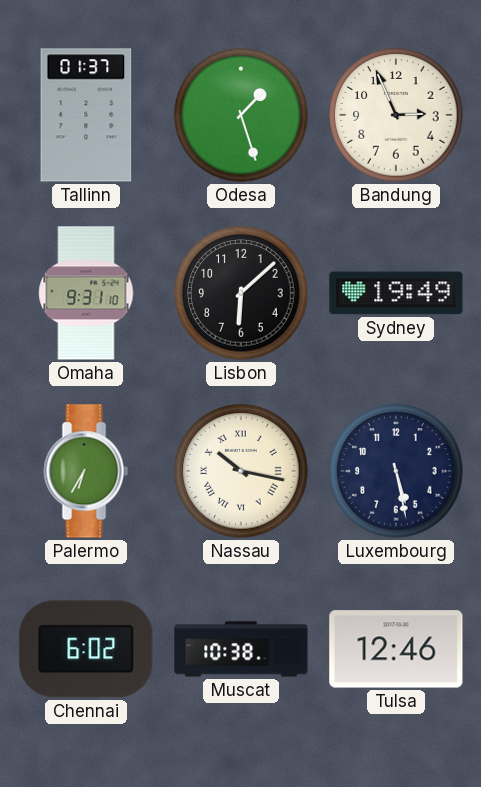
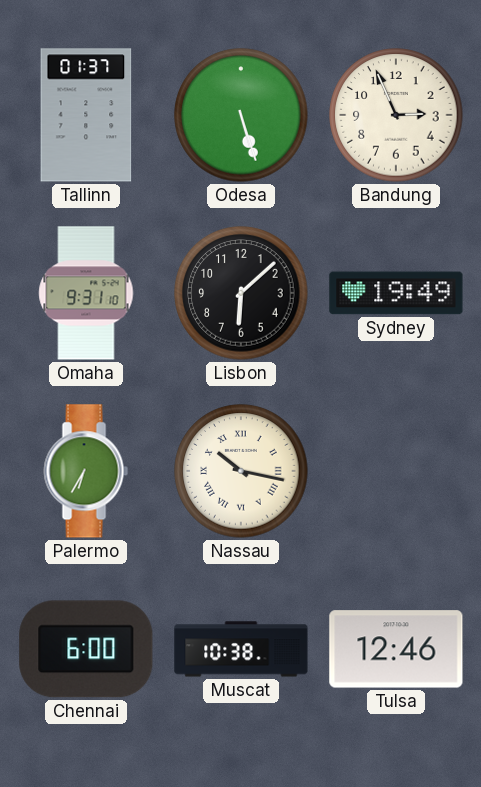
Odesa: 1:27 -> 5:27
Luxembourg: 5:28 -> none
Chennai: 6:02 -> 6:00
